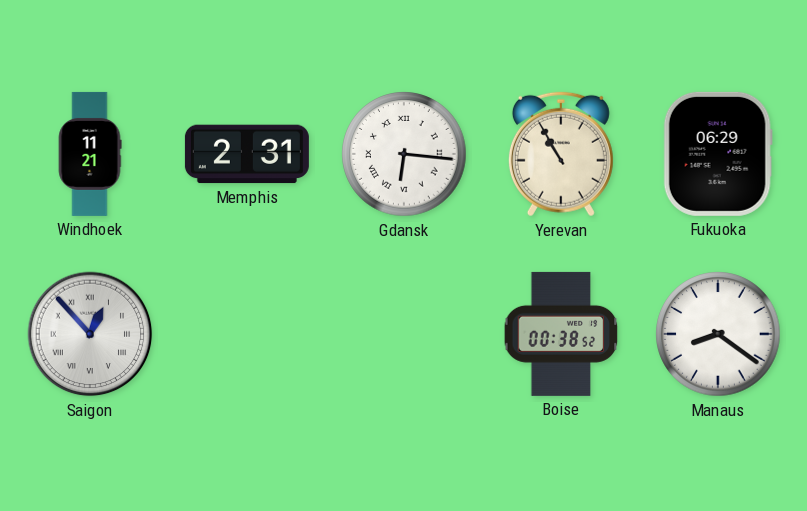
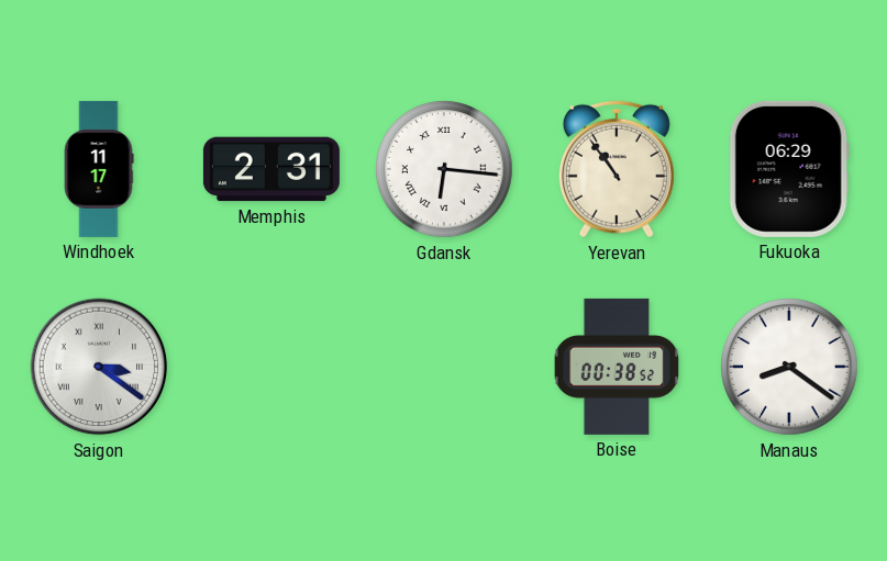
Windhoek: 11:21 -> 11:17
Yerevan: 10:55 -> 10:54
Saigon: 12:53 -> 3:21
